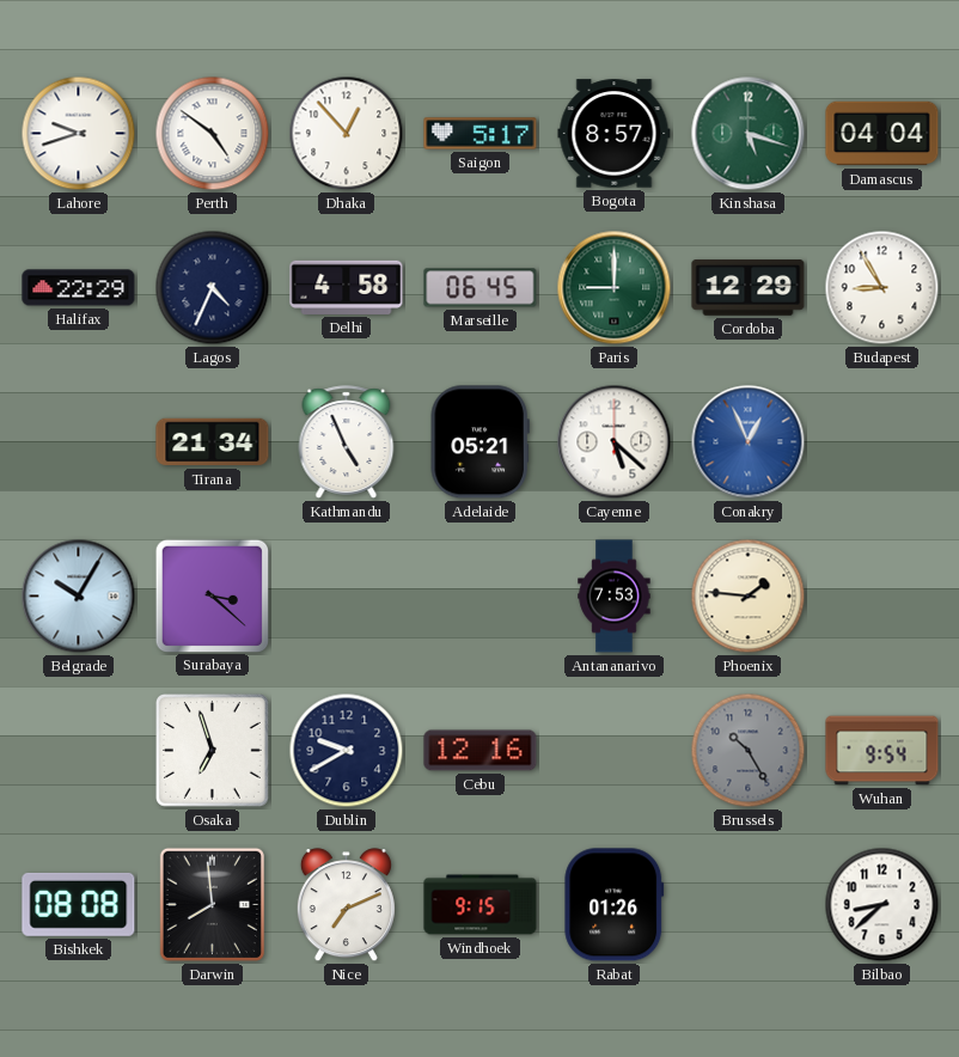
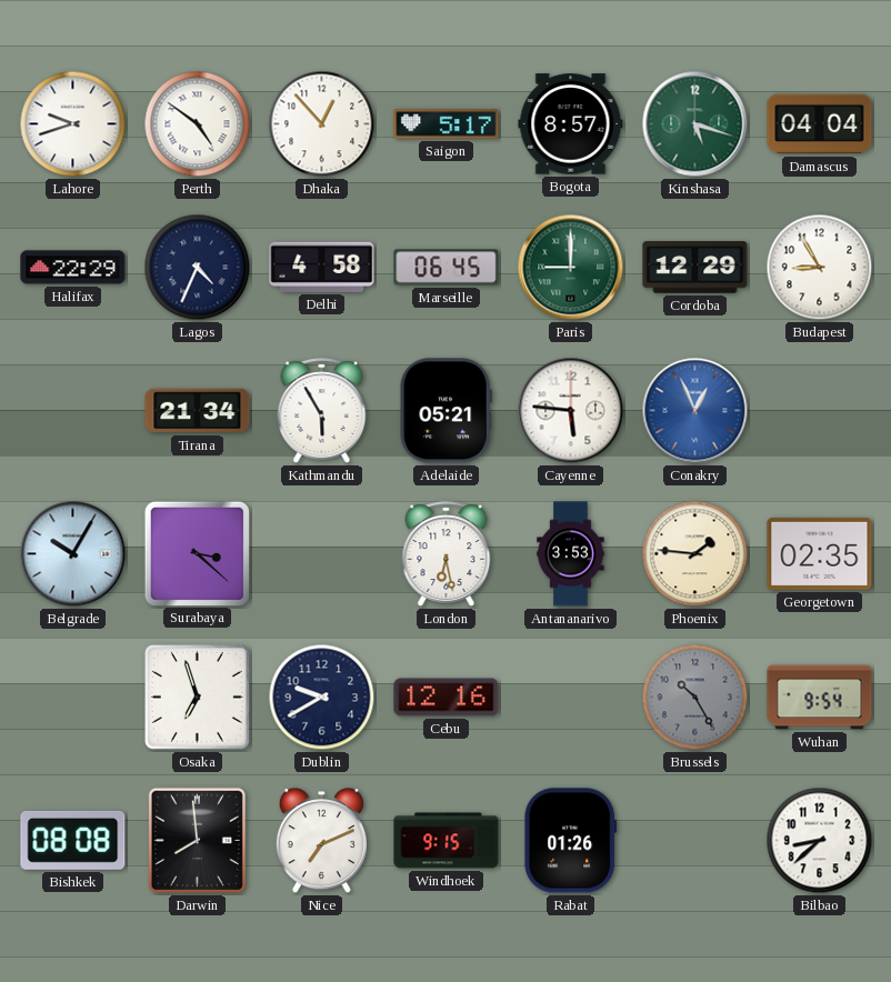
Kathmandu: 4:56 -> 5:55
Cayenne: 5:22 -> 5:46
London: none -> 6:28
Antananarivo: 7:53 -> 3:53
Georgetown: none -> 02:35
